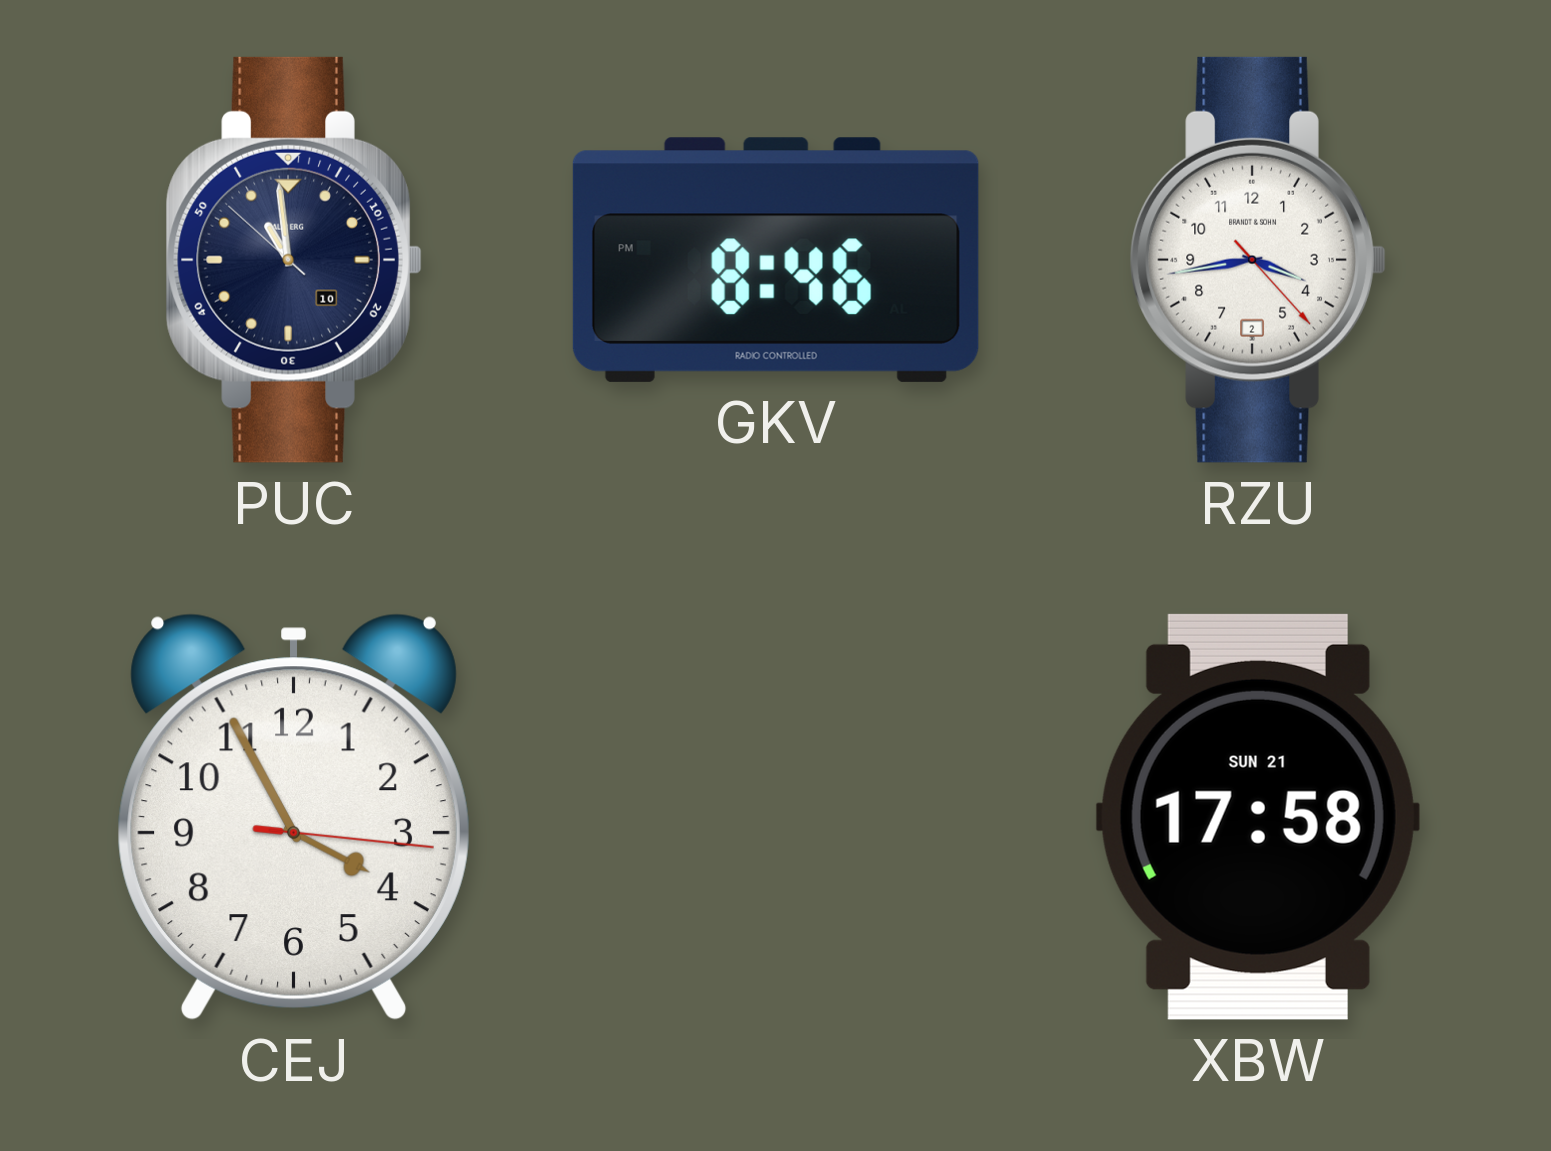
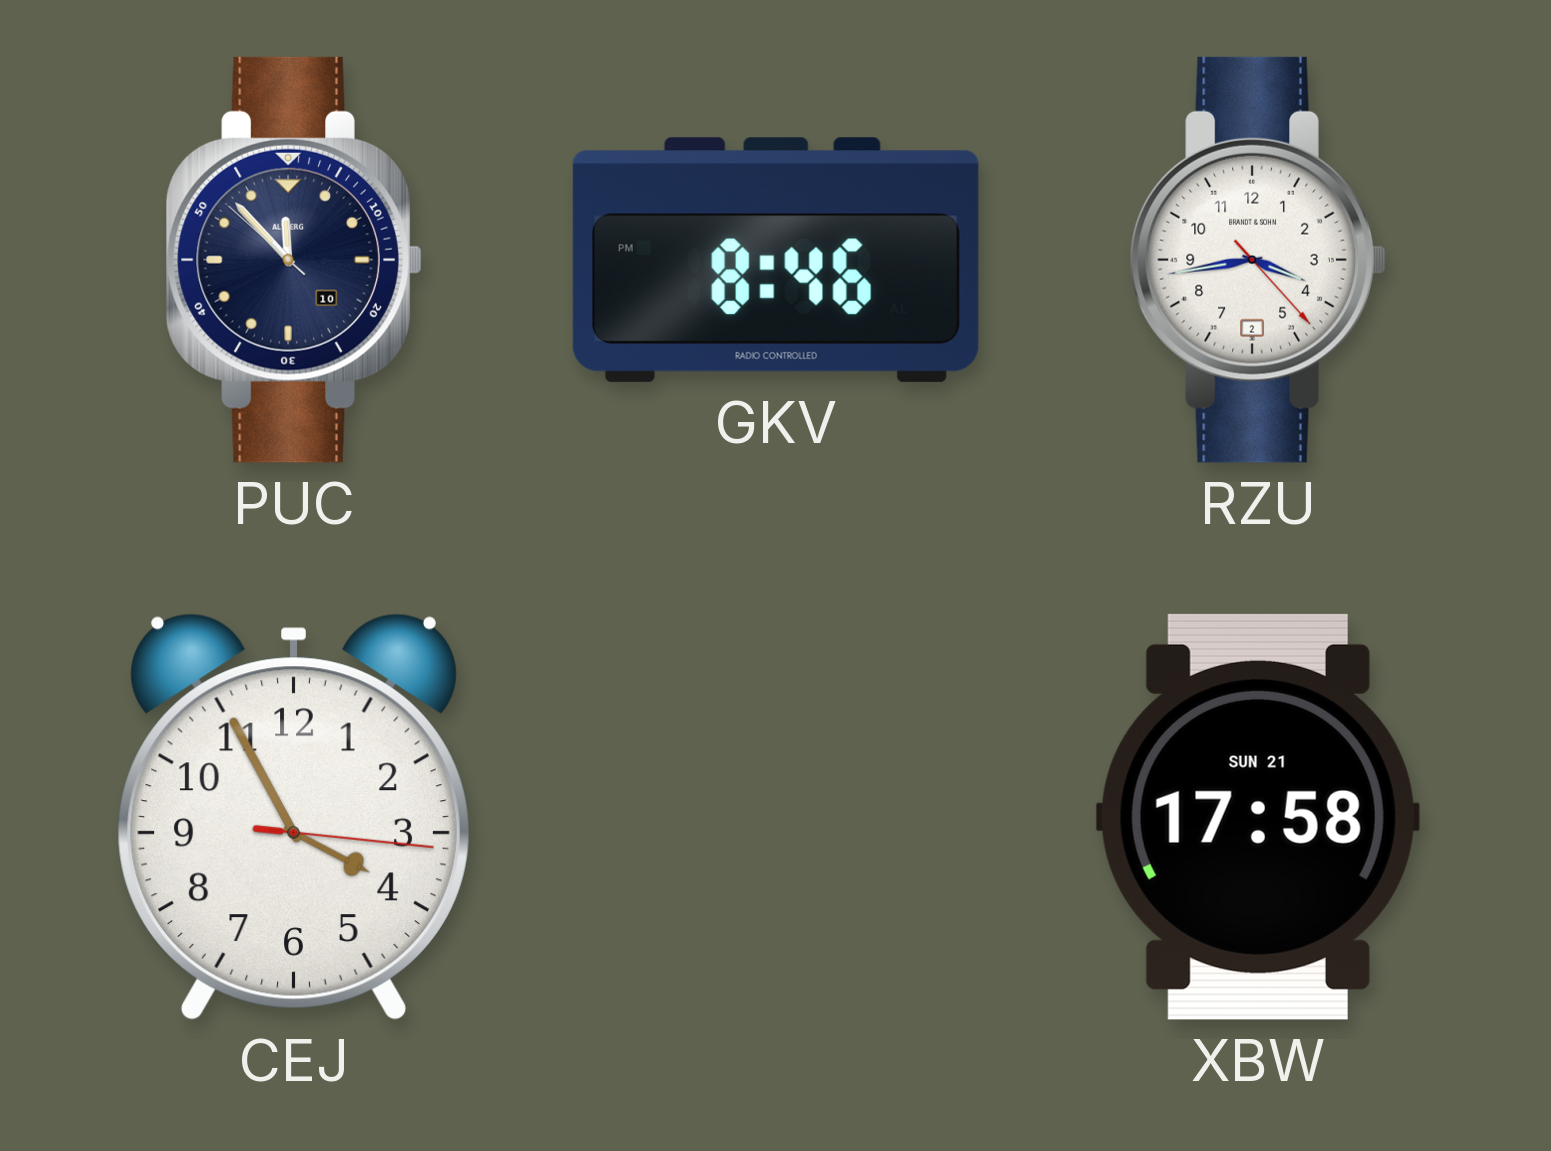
PUC: 10:58 -> 11:52
